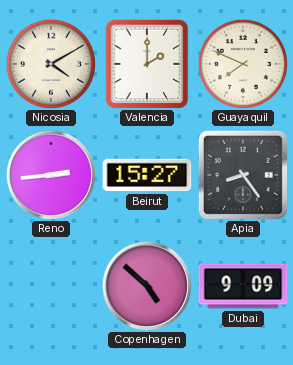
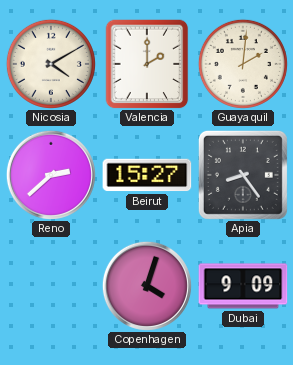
Guayaquil: 7:49 -> 2:01
Reno: 2:44 -> 2:38
Copenhagen: 4:52 -> 4:03
